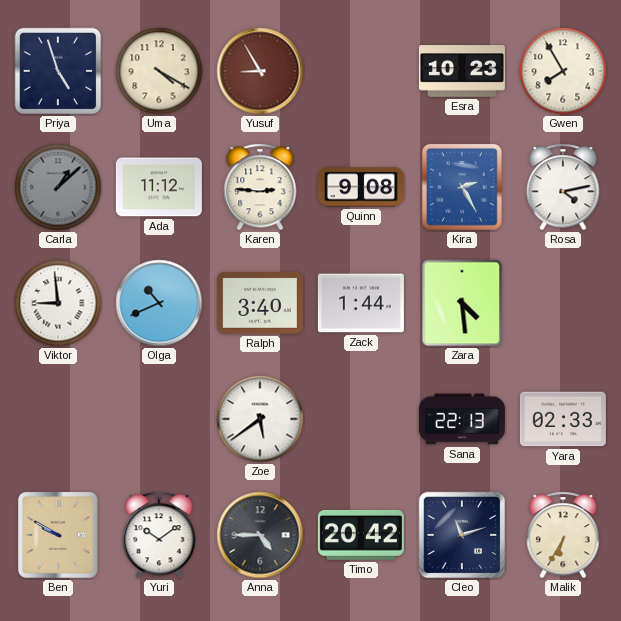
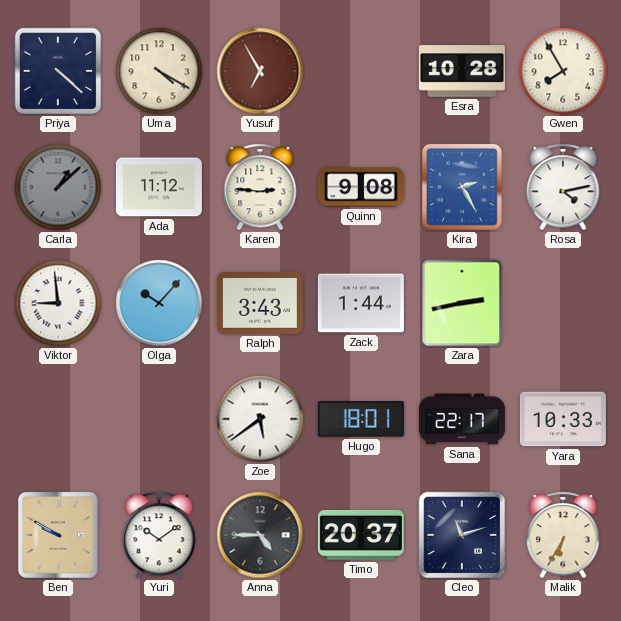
Priya: 4:57 -> 4:22
Yusuf: 8:55 -> 6:55
Esra: 10:23 -> 10:28
Olga: 10:41 -> 10:07
Ralph: 3:40 -> 3:43
Zara: 4:29 -> 2:43
Hugo: none -> 18:01
Sana: 22:13 -> 22:17
Yara: 02:33 -> 10:33
Timo: 20:42 -> 20:37
